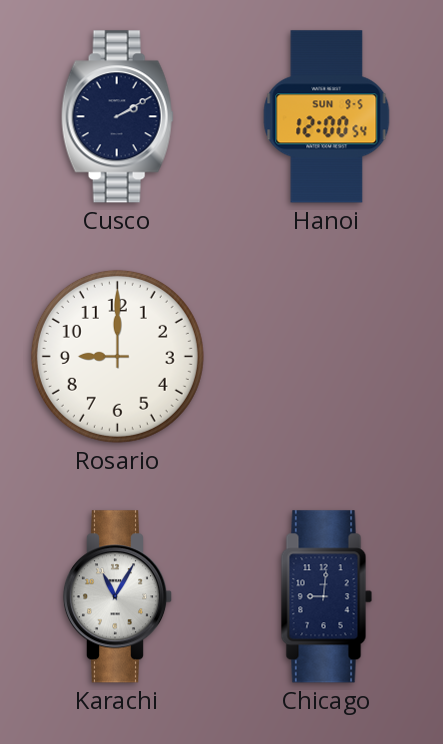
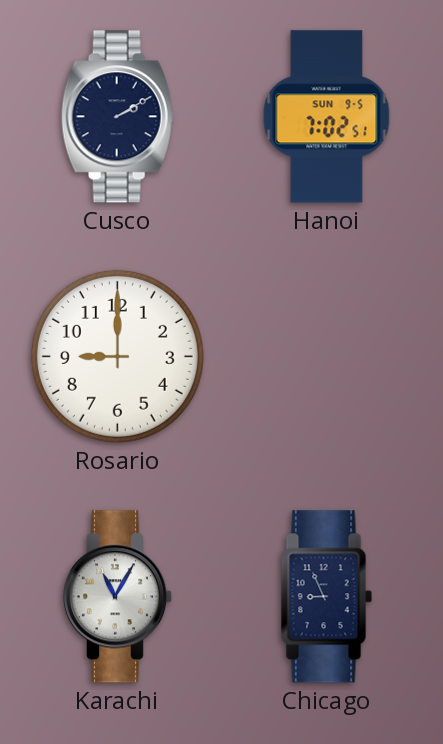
Hanoi: 12:00 -> 7:02
Chicago: 9:01 -> 8:56
